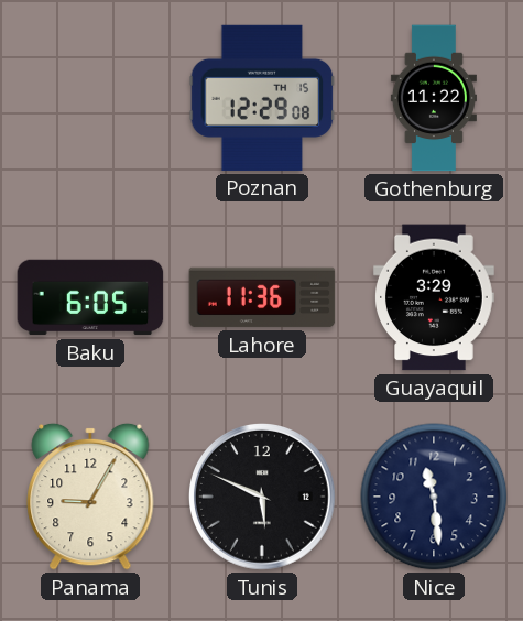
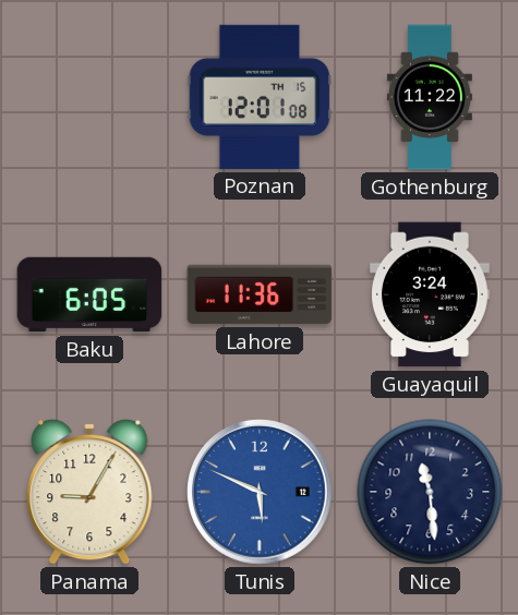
Poznan: 12:29 -> 12:01
Guayaquil: 3:29 -> 3:24
Tunis dial: black -> blue
